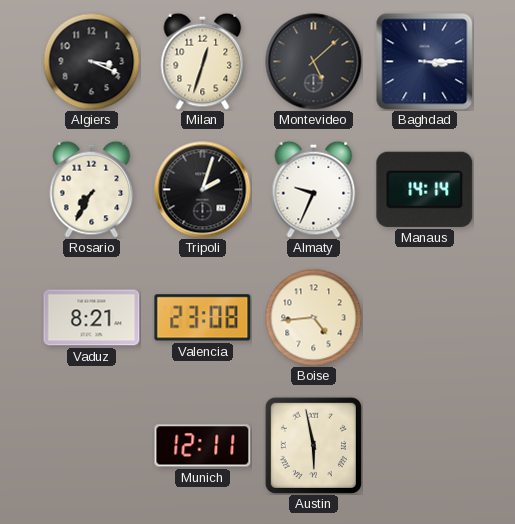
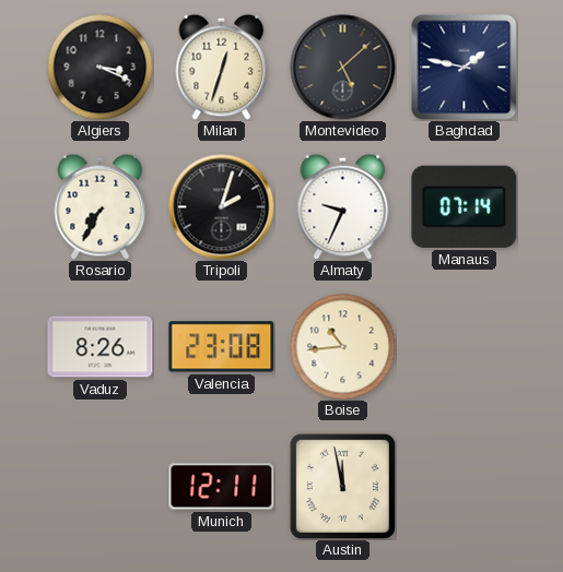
Baghdad: 3:15 -> 1:47
Manaus: 14:14 -> 07:14
Vaduz: 8:21 -> 8:26
Boise: 4:44 -> 10:44
Austin: 5:58 -> 11:58
